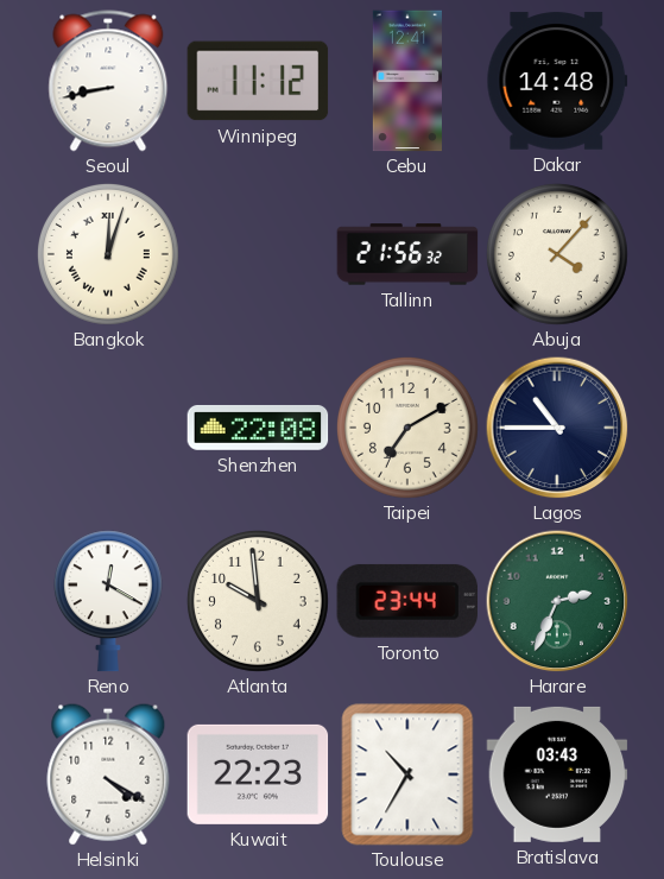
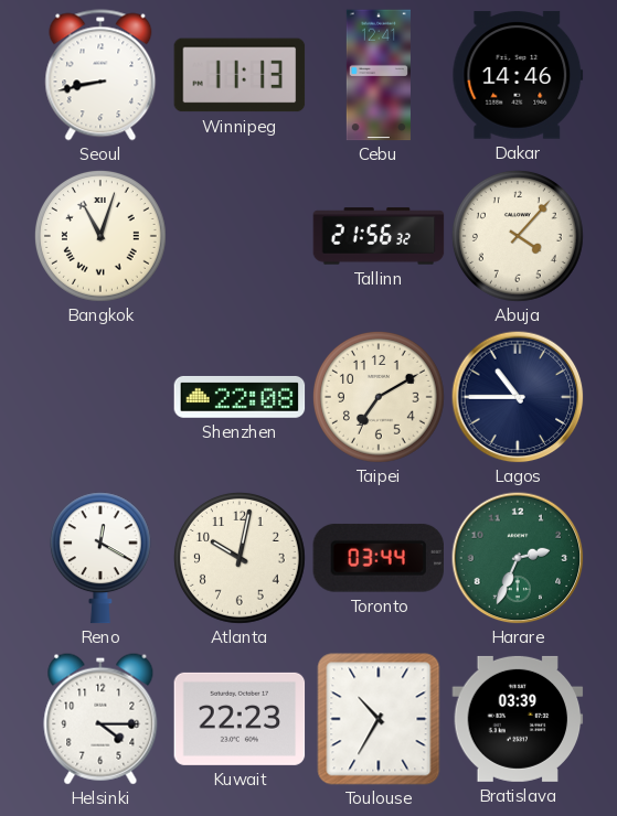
Winnipeg: 11:12 -> 11:13
Dakar: 14:48 -> 14:46
Bangkok: 12:03 -> 11:03
Atlanta: 9:59 -> 10:02
Toronto: 23:44 -> 03:44
Helsinki: 4:20 -> 4:15
Bratislava: 03:43 -> 03:39
